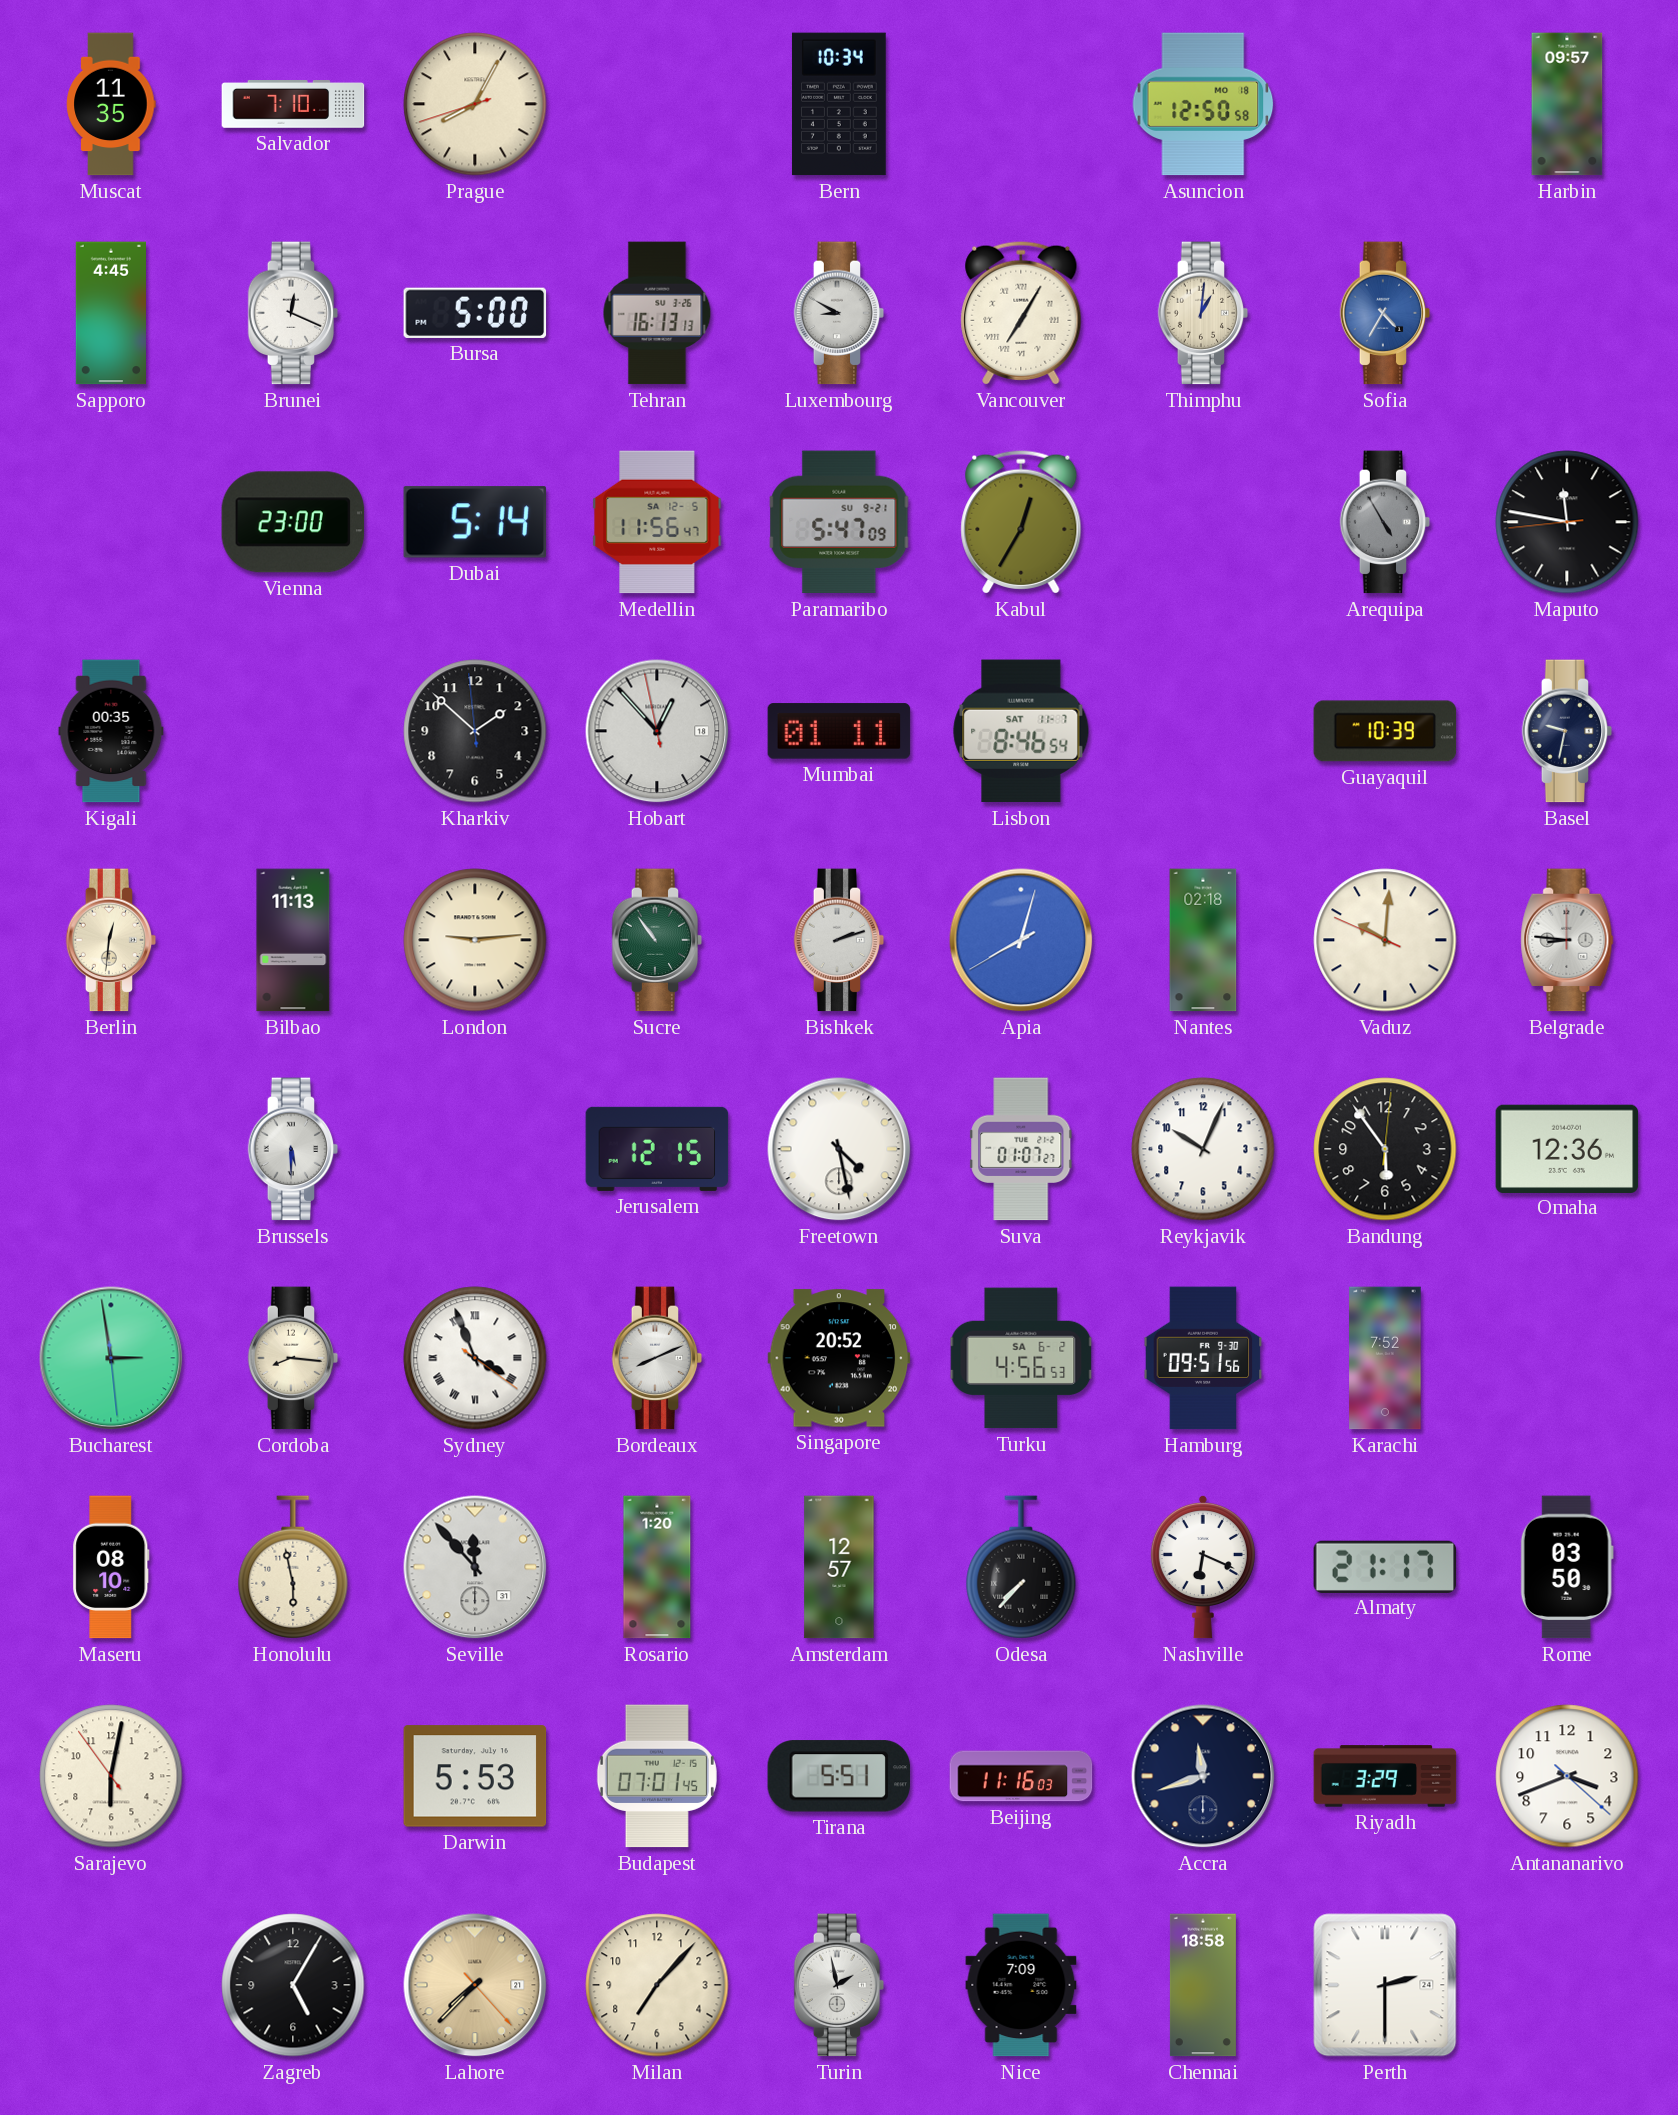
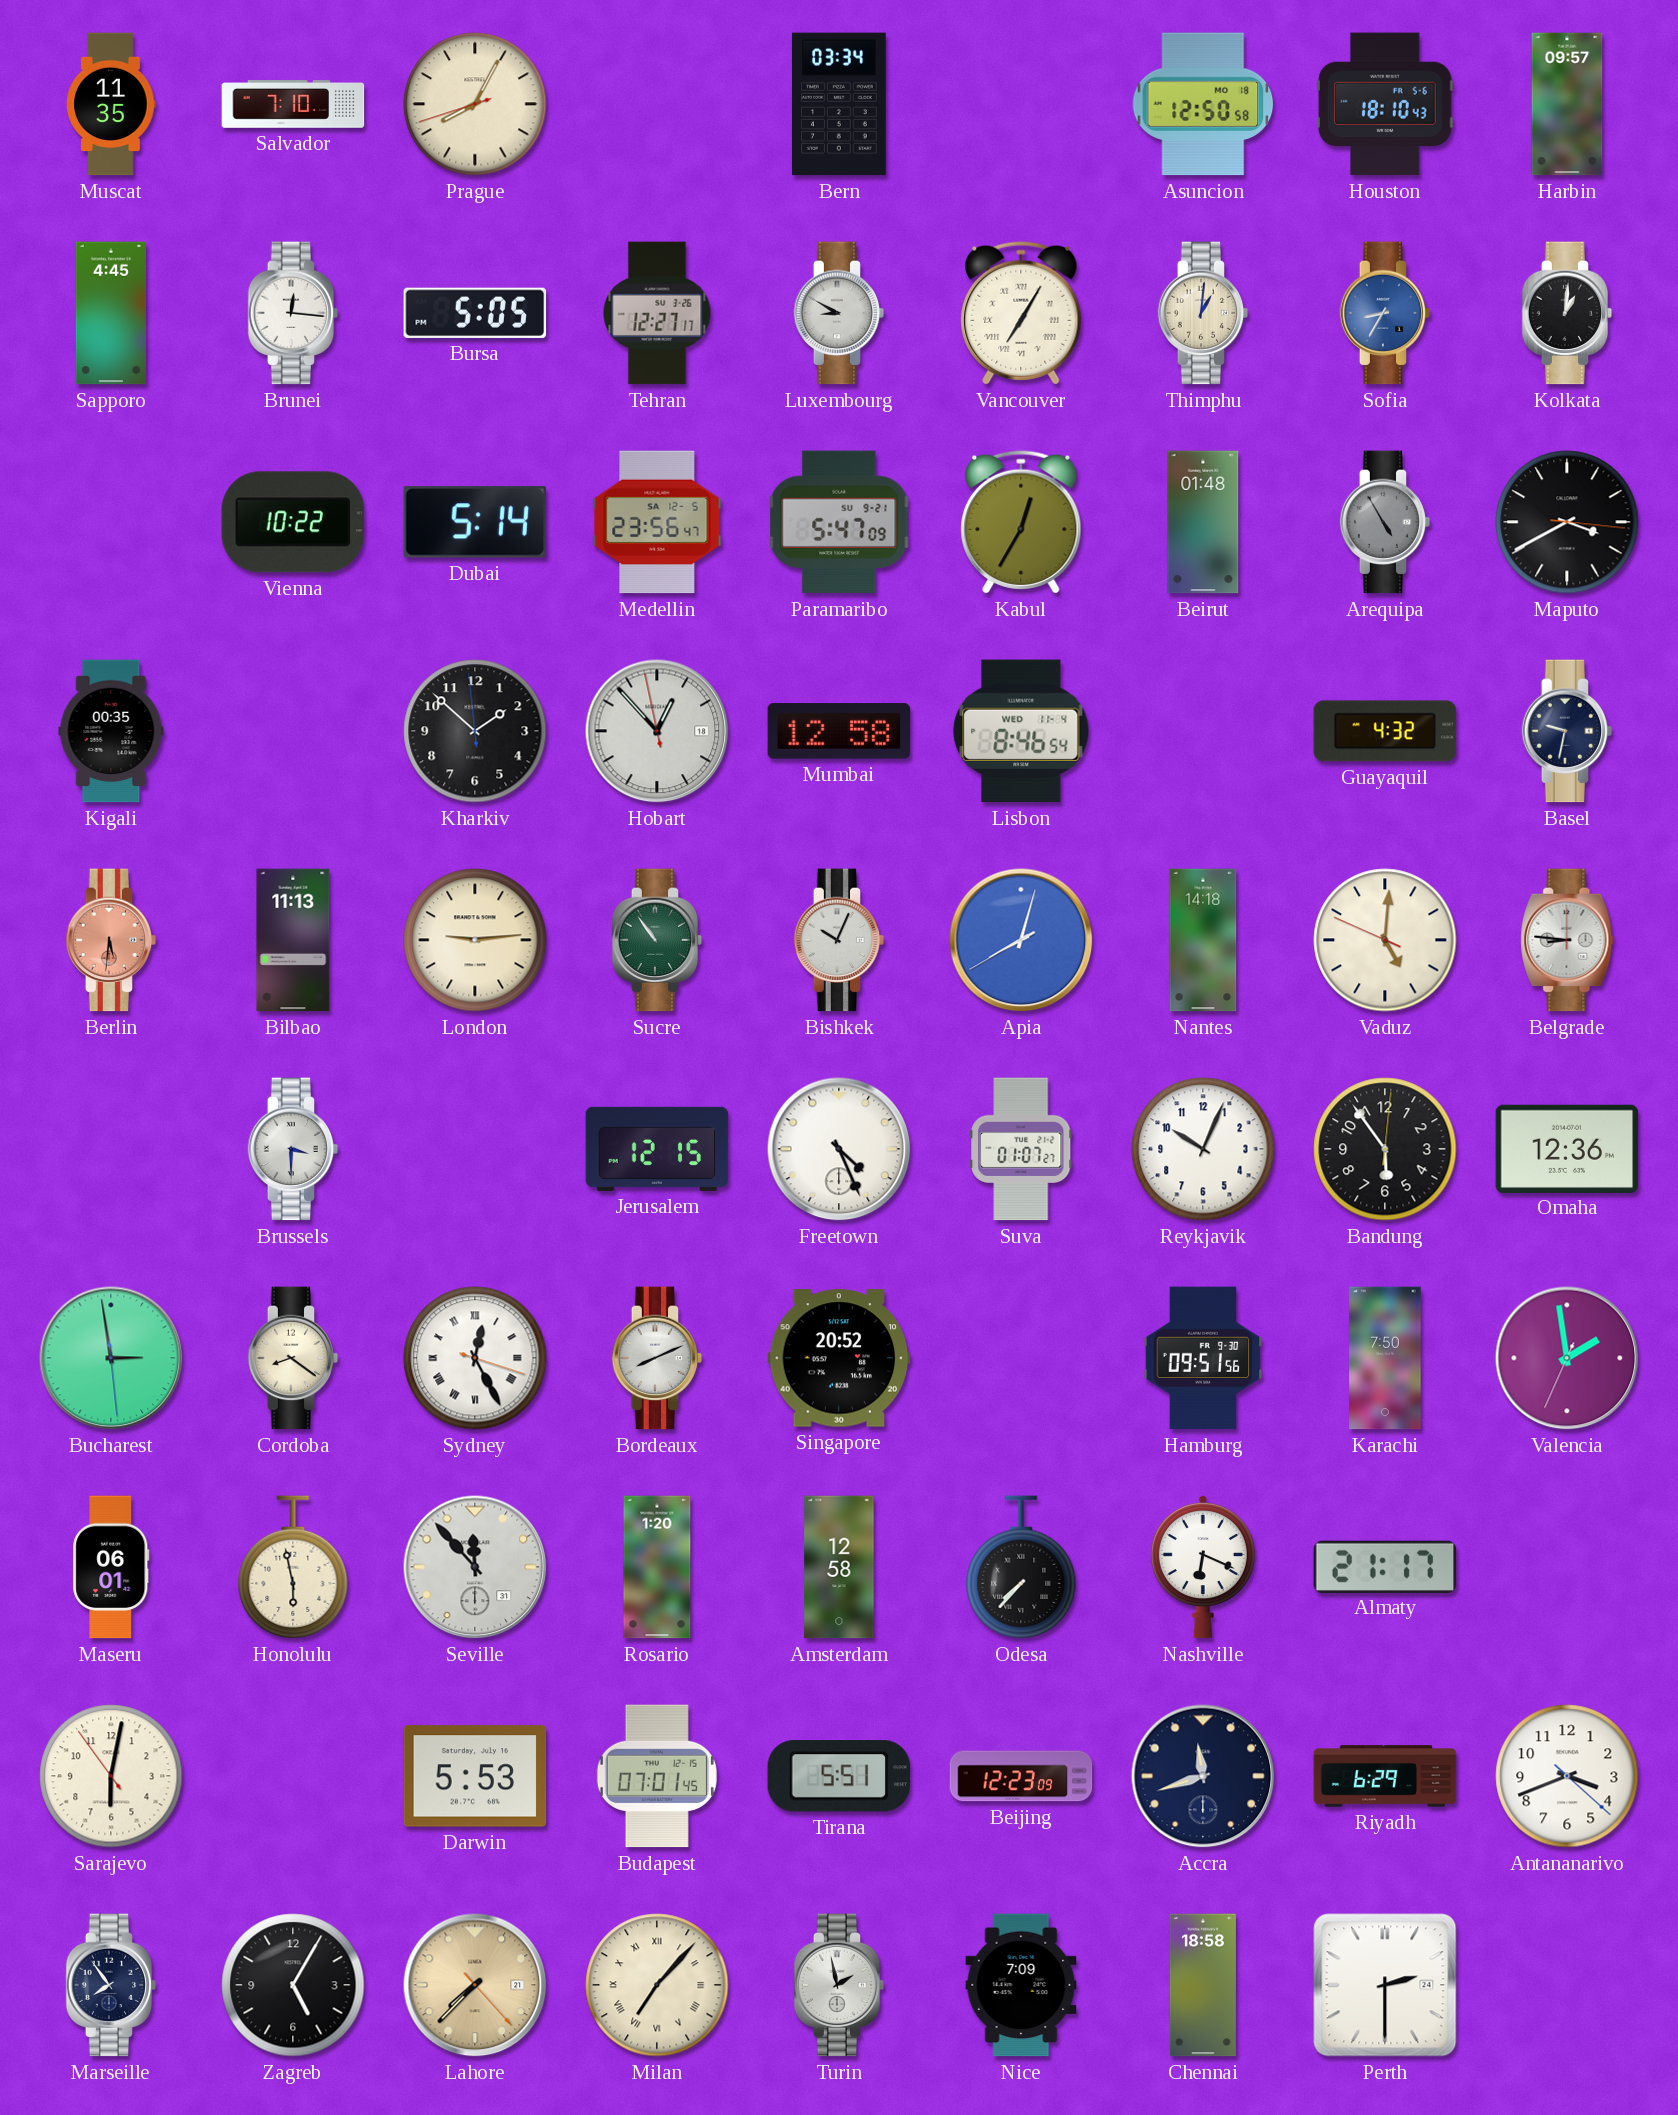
Bern: 10:34 -> 03:34
Houston: none -> 18:10
Brunei: 12:19 -> 12:16
Bursa: 5:00 -> 5:05
Tehran: 16:13 -> 12:27
Sofia: 4:35 -> 8:35
Kolkata: none -> 1:01
Vienna: 23:00 -> 10:22
Medellin: 11:56 -> 23:56
Beirut: none -> 01:48
Maputo: 11:46 -> 3:40
Mumbai: 01:11 -> 12:58
Lisbon date: SAT 11-7 -> WED 11-4
Guayaquil: 10:39 -> 4:32
Berlin: 12:31 -> 5:31
Berlin dial: cream -> salmon
Bishkek: 2:12 -> 10:04
Nantes: 02:18 -> 14:18
Vaduz: 10:00 -> 5:00
Brussels: 5:30 -> 3:30
Freetown: 4:28 -> 4:26
Cordoba: 8:16 -> 8:21
Sydney: 3:56 -> 12:25
Turku: 4:56 -> none
Karachi: 7:52 -> 7:50
Valencia: none -> 1:58
Maseru: 08:10 -> 06:01
Amsterdam: 12:57 -> 12:58
Rome: 03:50 -> none
Beijing: 11:16 -> 12:23
Riyadh: 3:29 -> 6:29
Marseille: none -> 7:54
Milan numerals: Arabic -> Roman
